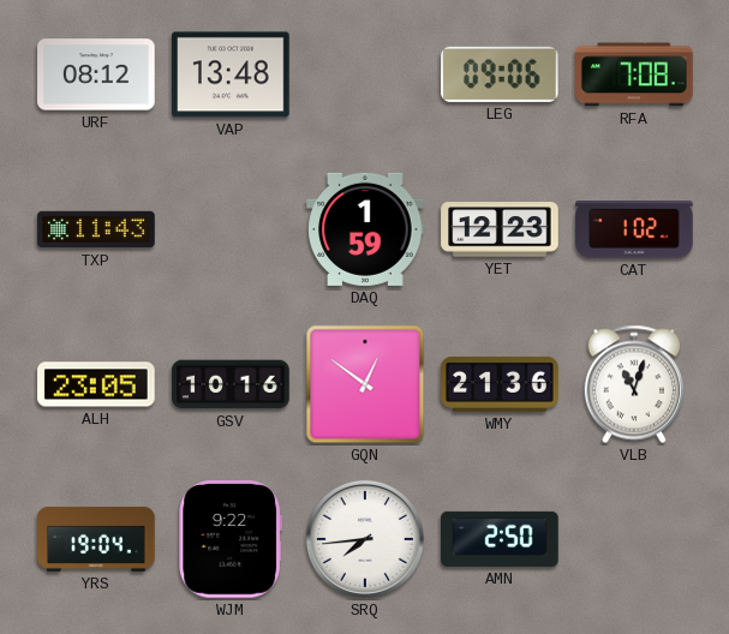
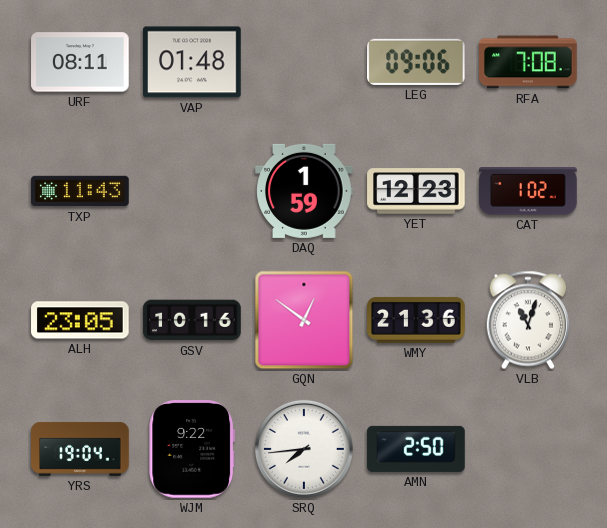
URF: 08:12 -> 08:11
VAP: 13:48 -> 01:48
